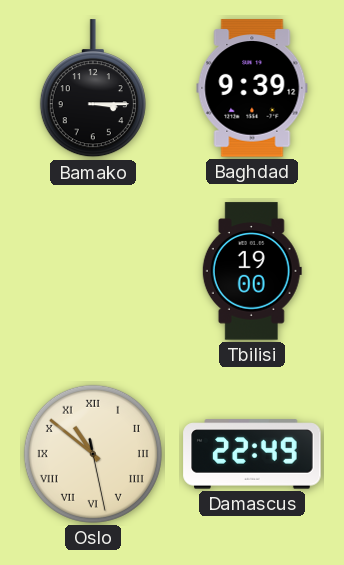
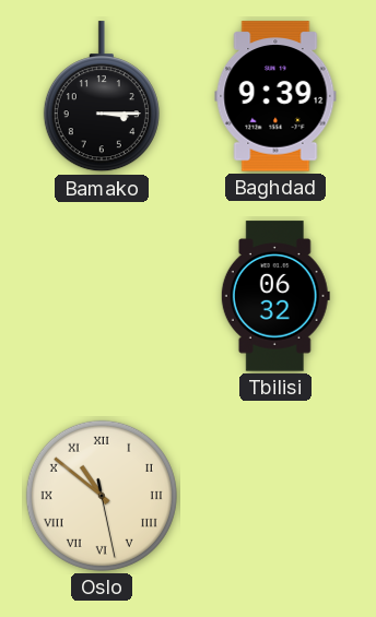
Tbilisi: 19:00 -> 06:32
Damascus: 22:49 -> none
